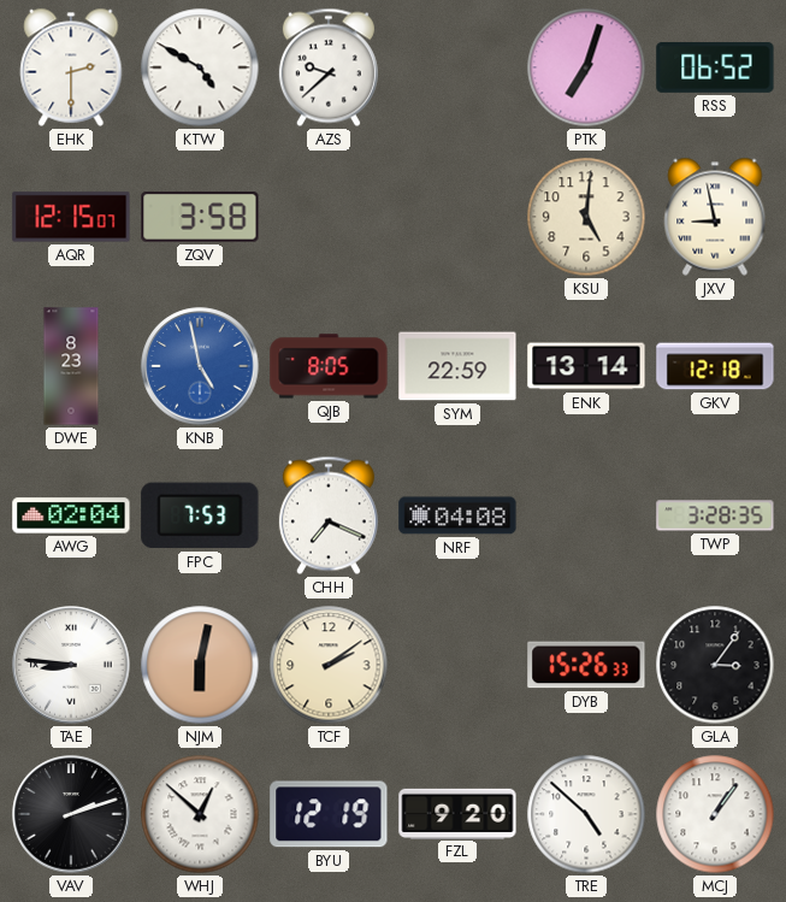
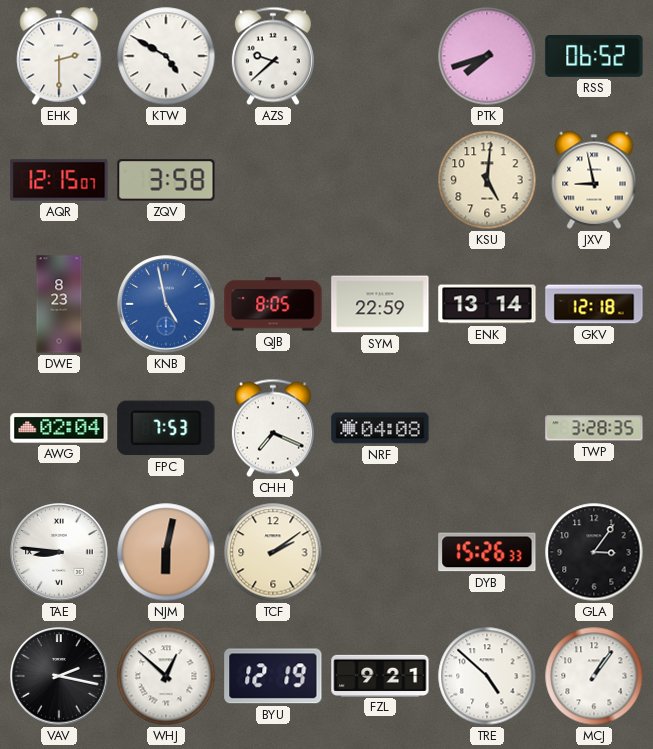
PTK: 7:03 -> 7:42
VAV: 2:12 -> 2:17
FZL: 9:20 -> 9:21
